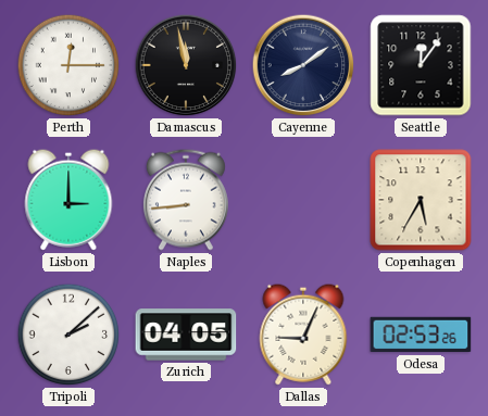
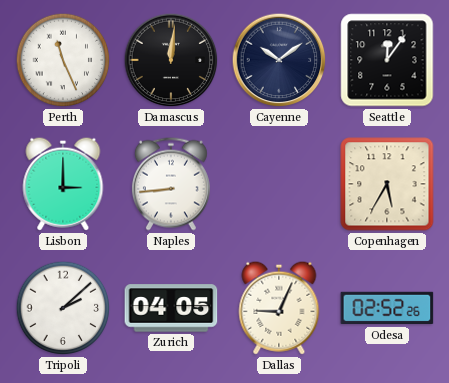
Perth: 12:15 -> 11:26
Damascus: 11:58 -> 12:01
Cayenne: 8:09 -> 10:09
Odesa: 02:53 -> 02:52
